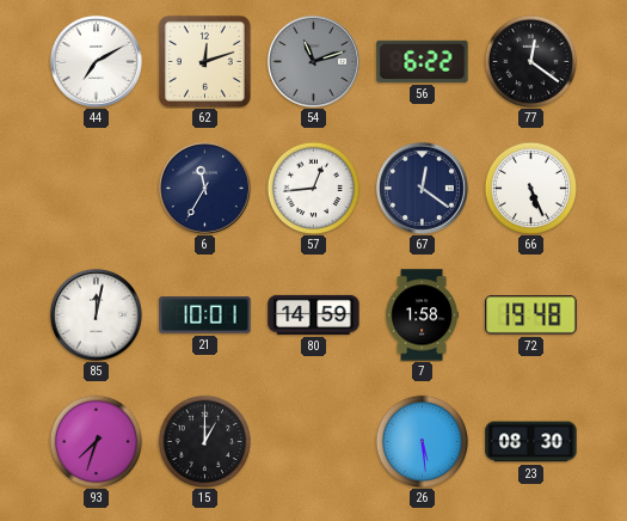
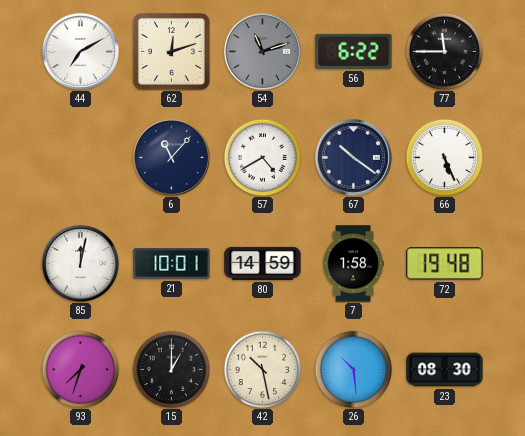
77: 12:21 -> 11:45
6: 11:35 -> 11:07
57: 12:44 -> 4:40
67: 12:21 -> 10:21
42: none -> 10:28
26: 5:29 -> 10:29
